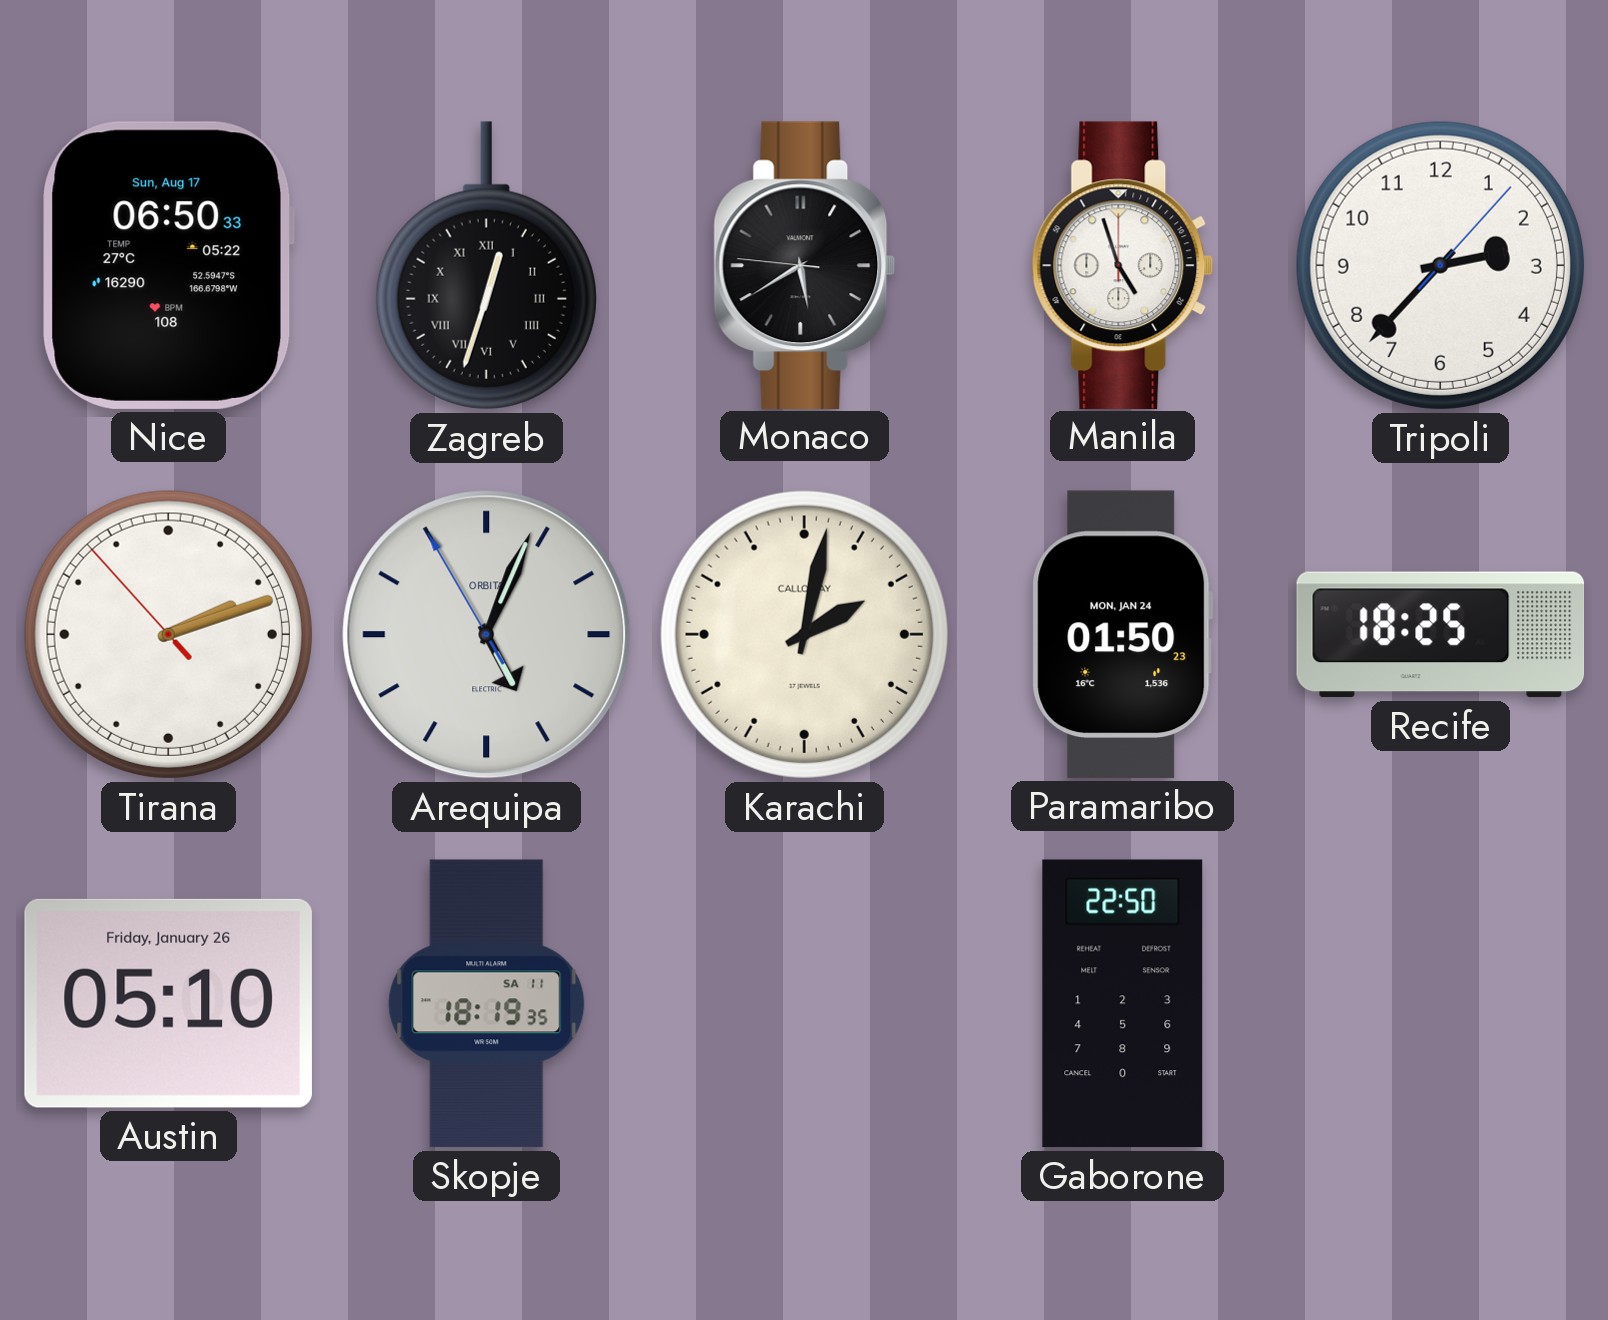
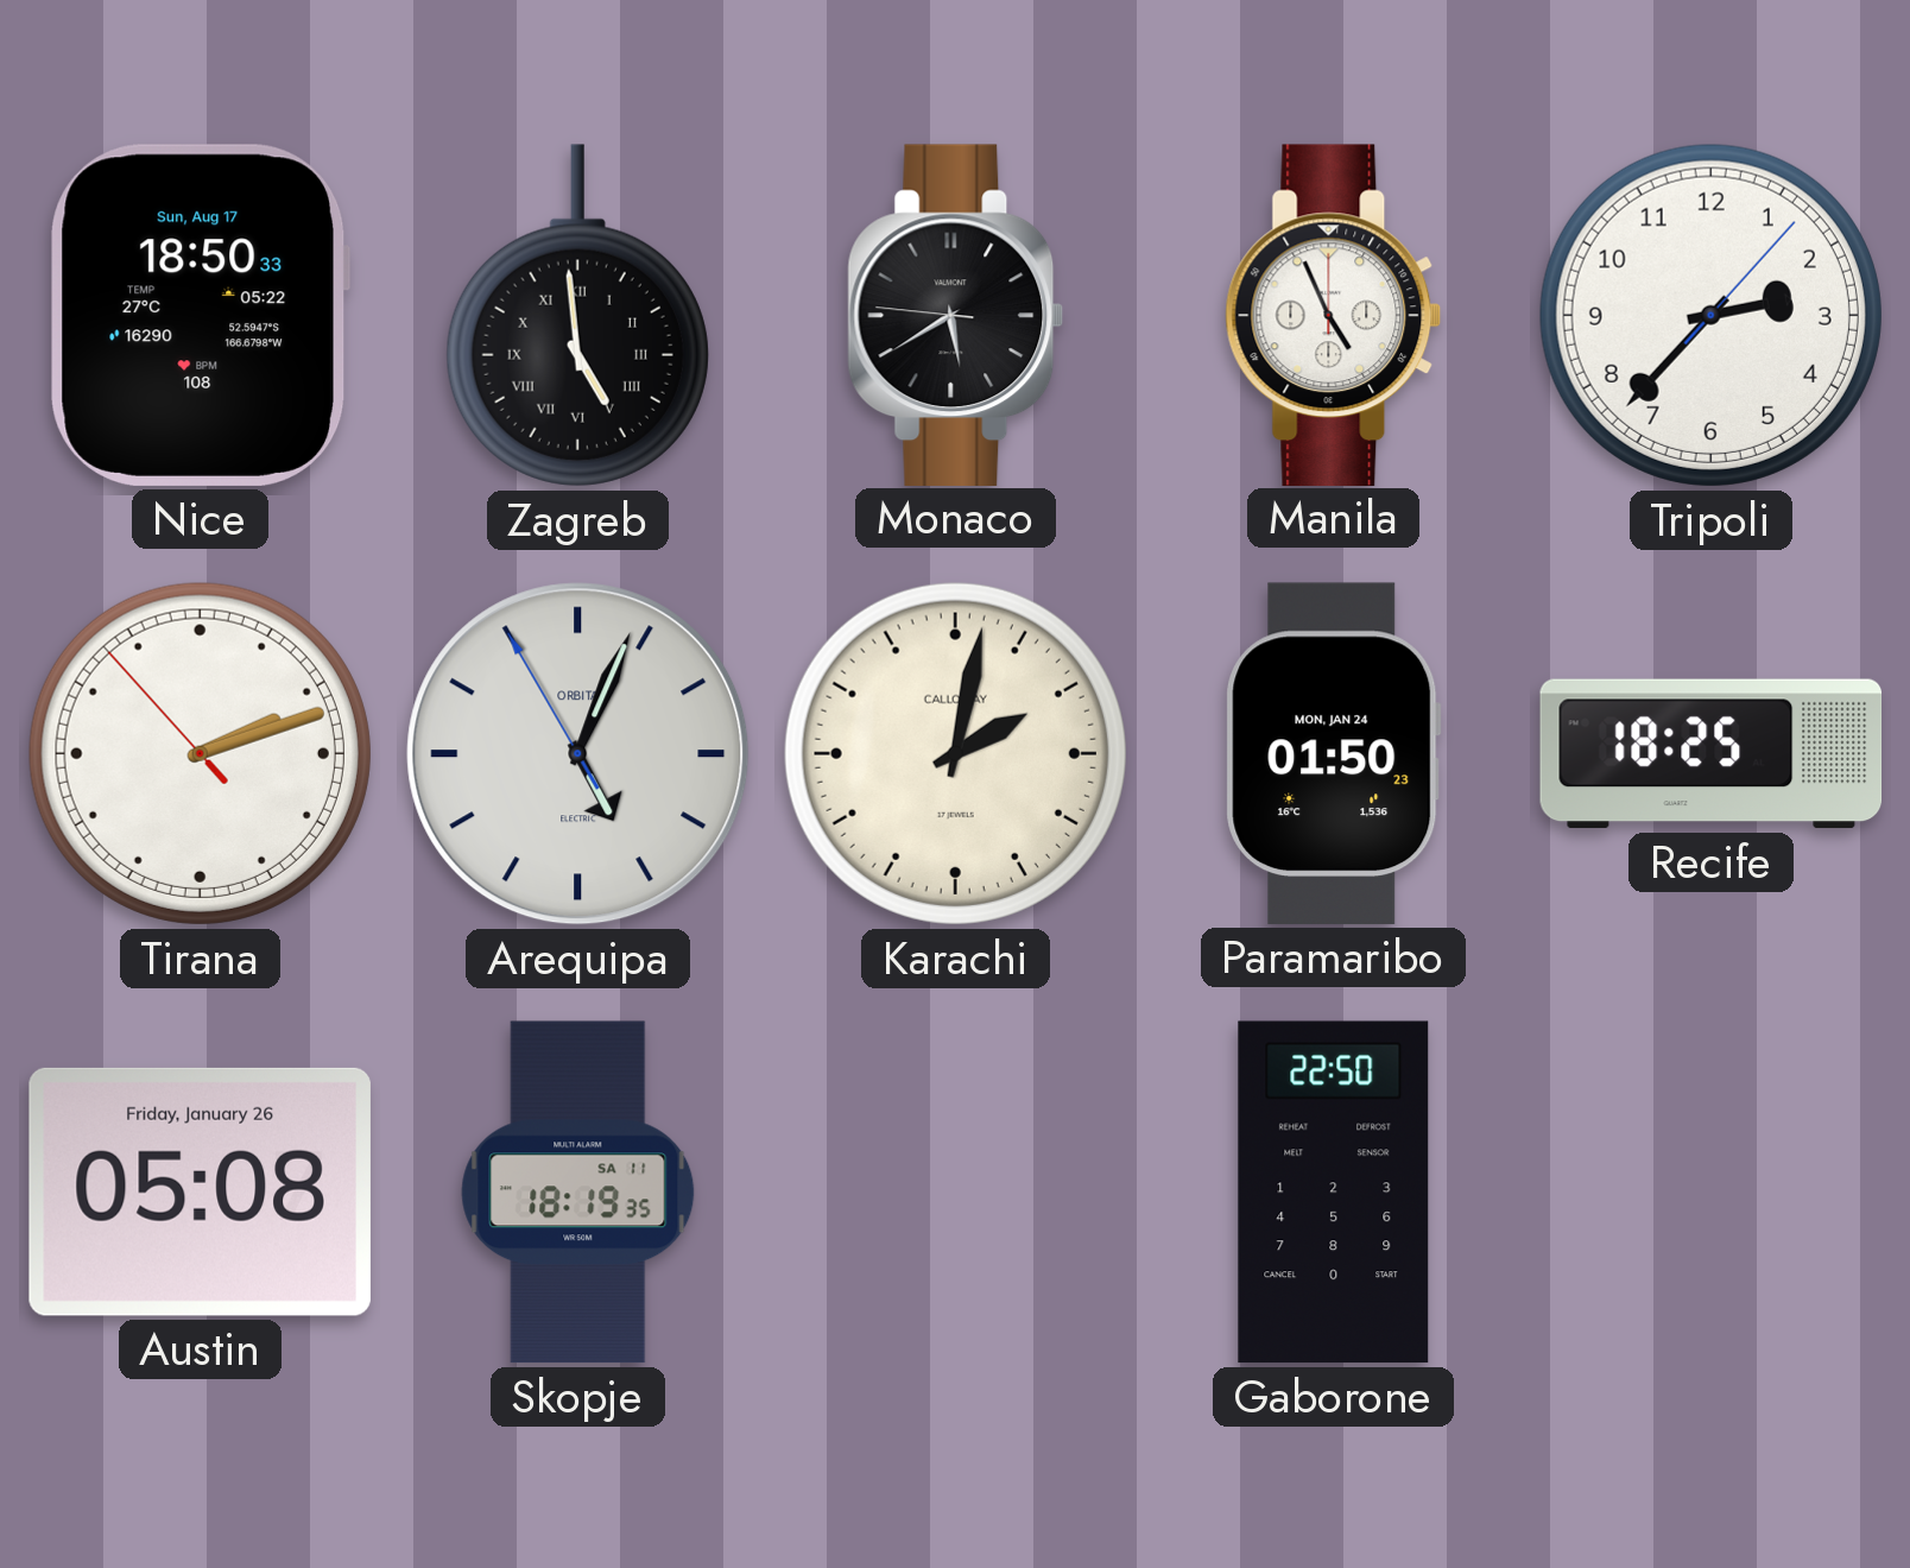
Nice: 06:50 -> 18:50
Zagreb: 12:33 -> 4:59
Manila: 4:57 -> 4:56
Austin: 05:10 -> 05:08
